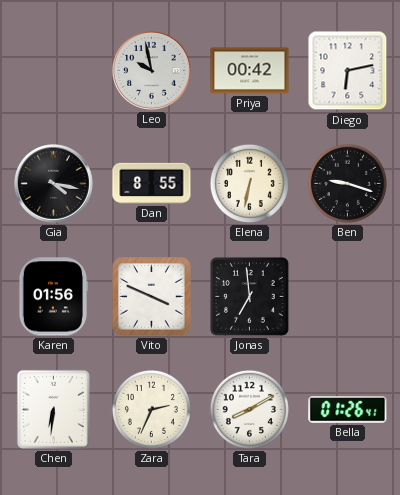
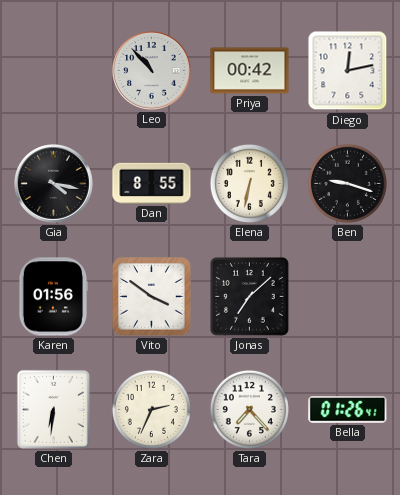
Leo: 9:58 -> 10:53
Diego: 6:13 -> 12:13
Vito: 3:49 -> 3:51
Jonas: 6:59 -> 7:08
Tara: 8:10 -> 7:23
